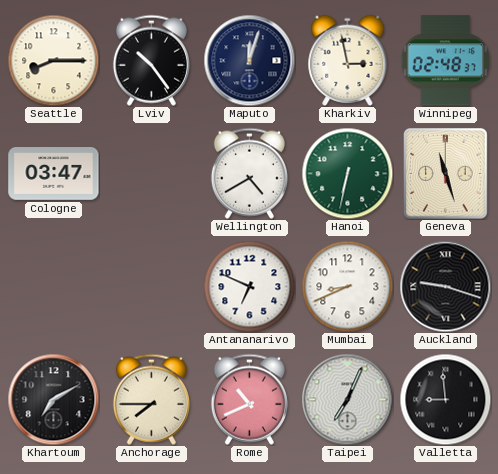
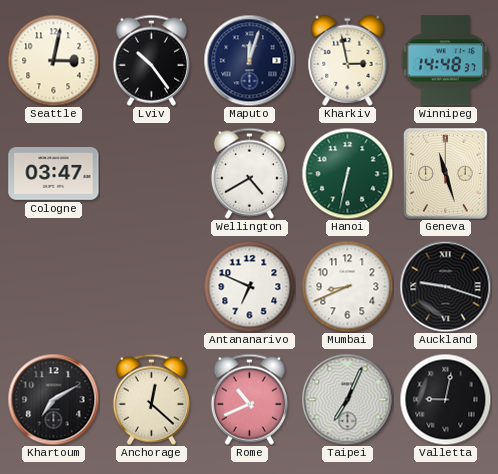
Seattle: 8:15 -> 3:02
Winnipeg: 02:48 -> 14:48
Anchorage: 7:45 -> 12:22
Valletta: 8:59 -> 9:02
